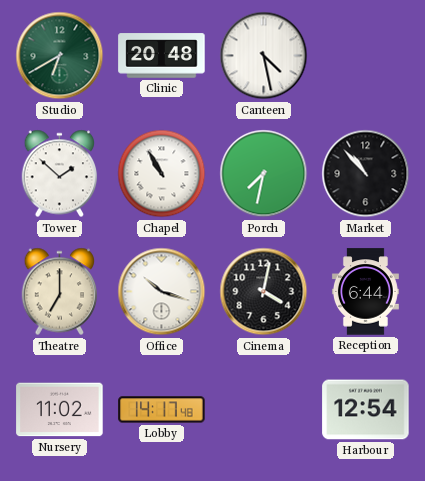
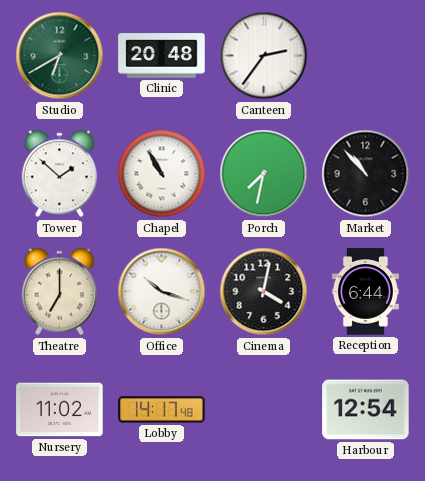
Canteen: 4:28 -> 2:36
